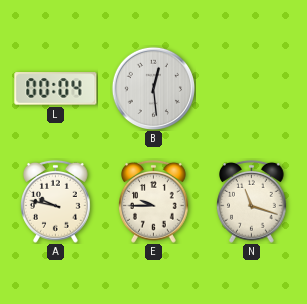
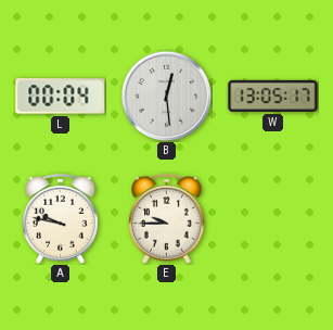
W: none -> 13:05
N: 11:18 -> none
